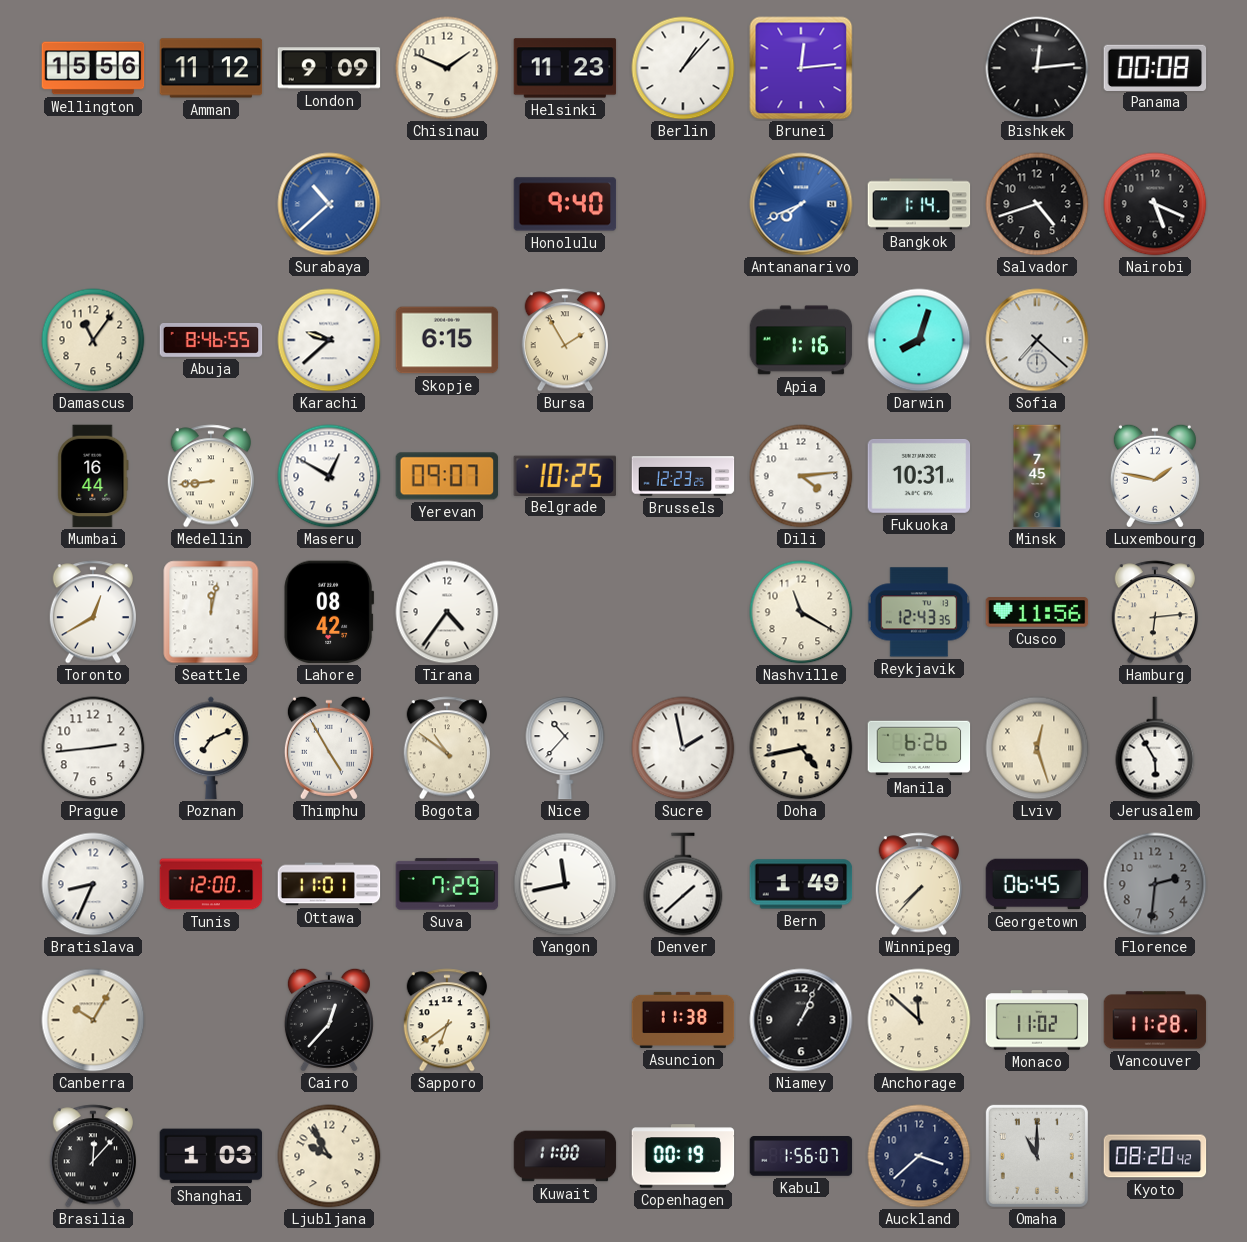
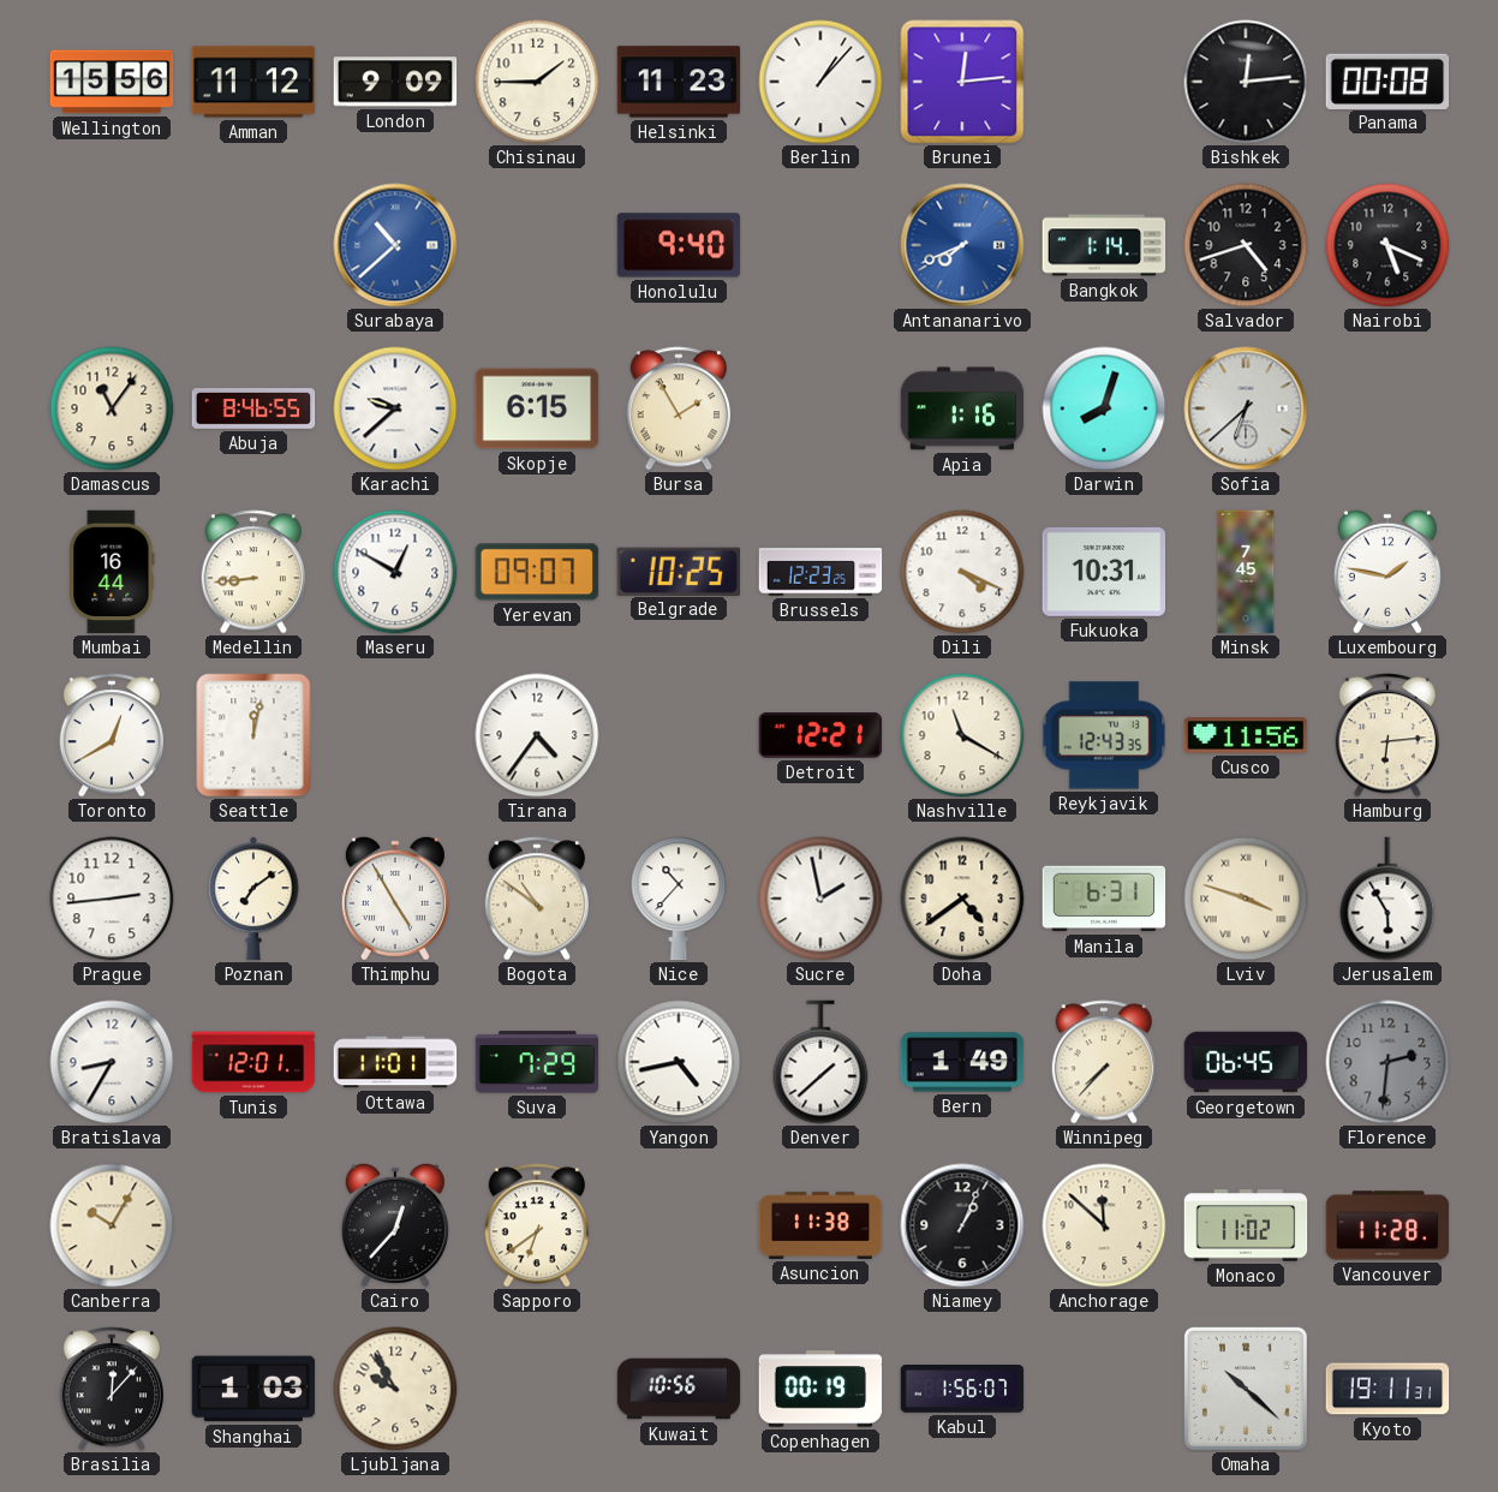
Chisinau: 1:49 -> 1:45
Sofia: 7:22 -> 6:38
Dili: 4:14 -> 4:19
Lahore: 08:42 -> none
Detroit: none -> 12:21
Poznan: 7:11 -> 7:09
Doha: 4:43 -> 4:39
Manila: 6:26 -> 6:31
Lviv: 12:27 -> 3:48
Bratislava: 8:34 -> 8:35
Tunis: 12:00 -> 12:01
Yangon: 11:43 -> 4:43
Kuwait: 11:00 -> 10:56
Auckland: 3:38 -> none
Omaha: 11:00 -> 10:22
Kyoto: 08:20 -> 19:11
